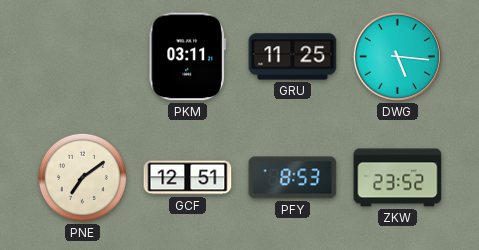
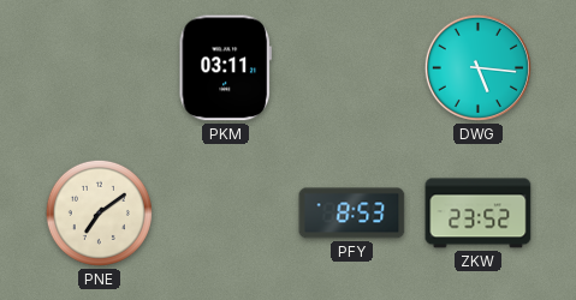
GRU: 11:25 -> none
GCF: 12:51 -> none
